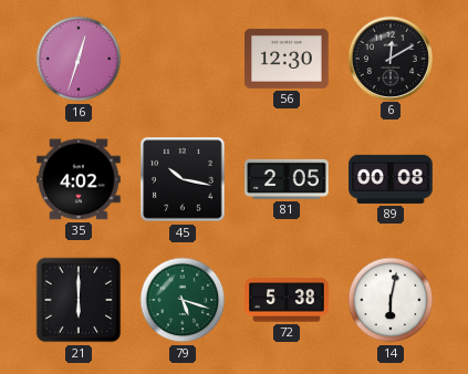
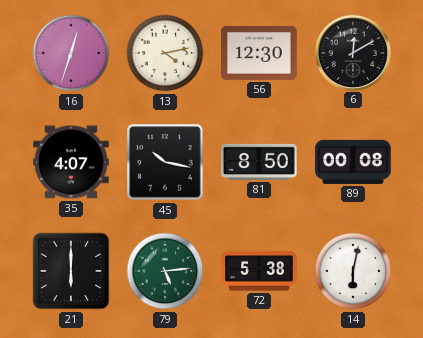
13: none -> 4:13
35: 4:02 -> 4:07
81: 2:05 -> 8:50
79: 5:18 -> 5:14
